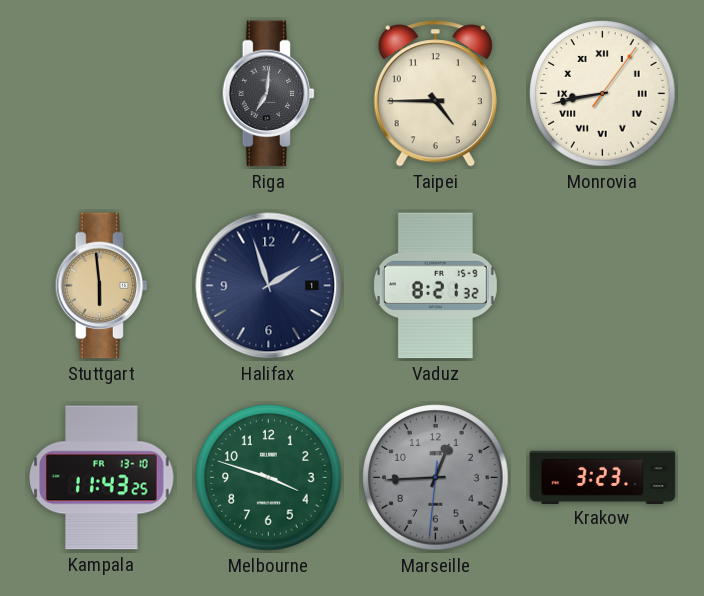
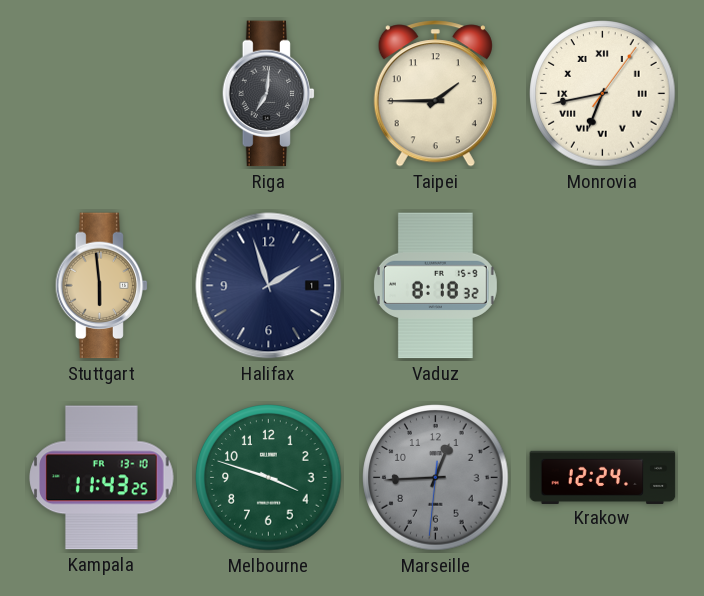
Taipei: 4:45 -> 1:45
Monrovia: 8:43 -> 6:43
Vaduz: 8:21 -> 8:18
Krakow: 3:23 -> 12:24
